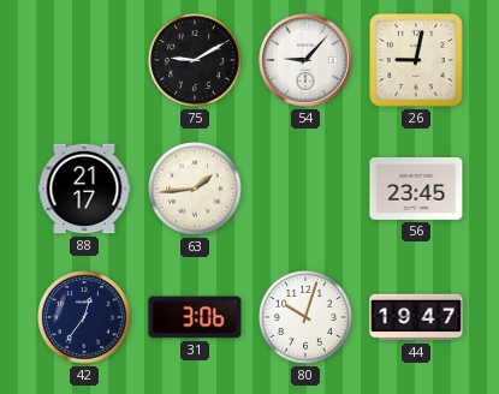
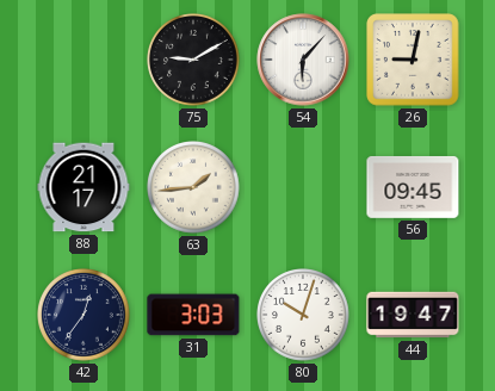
54: 9:07 -> 6:07
56: 23:45 -> 09:45
31: 3:06 -> 3:03
